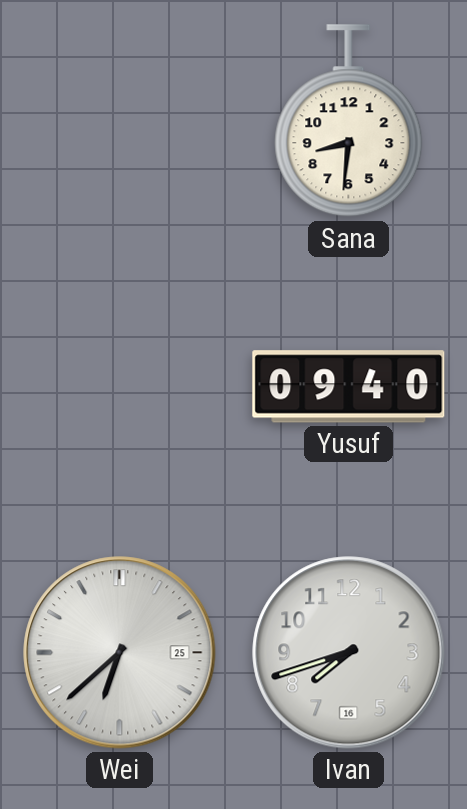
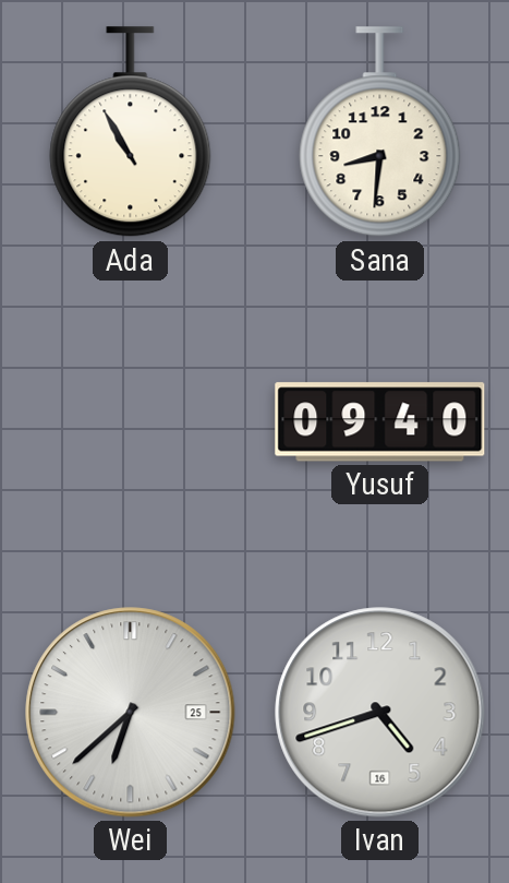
Ada: none -> 10:55
Ivan: 7:42 -> 4:42
